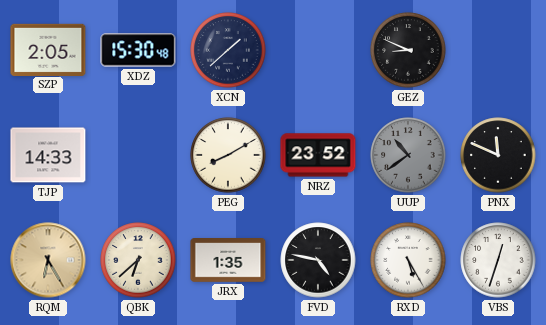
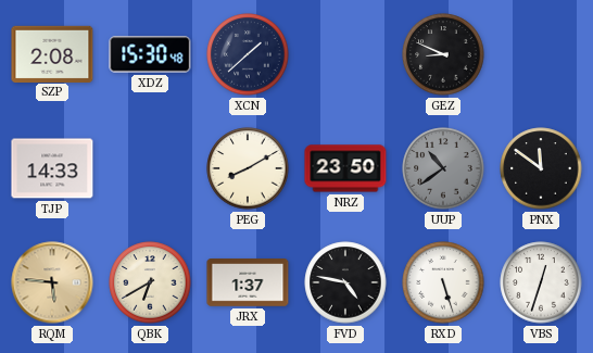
SZP: 2:05 -> 2:08
NRZ: 23:52 -> 23:50
PNX: 11:49 -> 11:51
RQM: 6:25 -> 5:46
QBK: 6:38 -> 6:40
JRX: 1:35 -> 1:37
RXD: 5:25 -> 5:27
